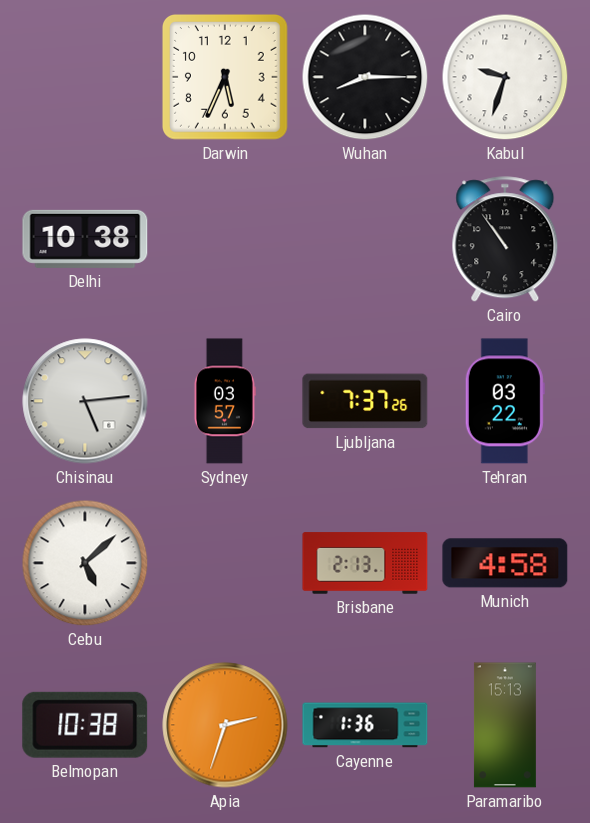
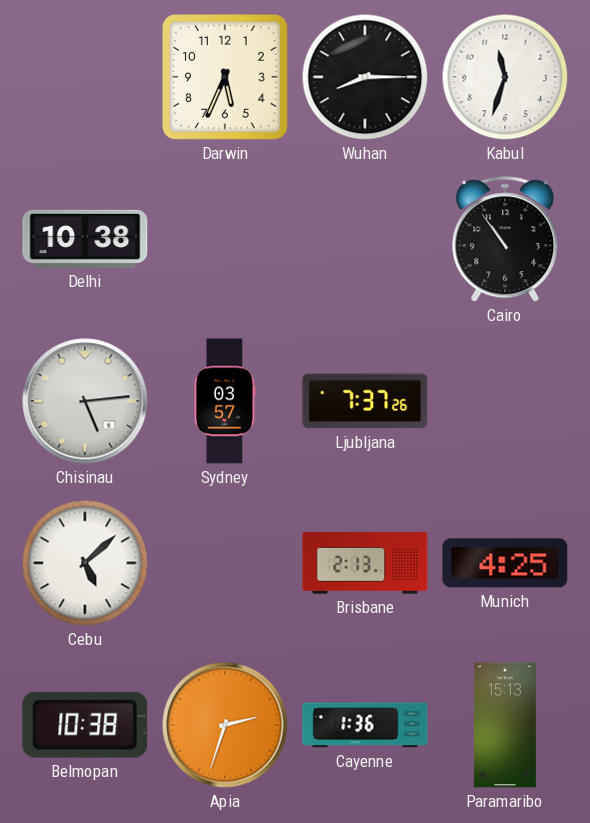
Kabul: 9:33 -> 11:33
Tehran: 03:22 -> none
Munich: 4:58 -> 4:25
